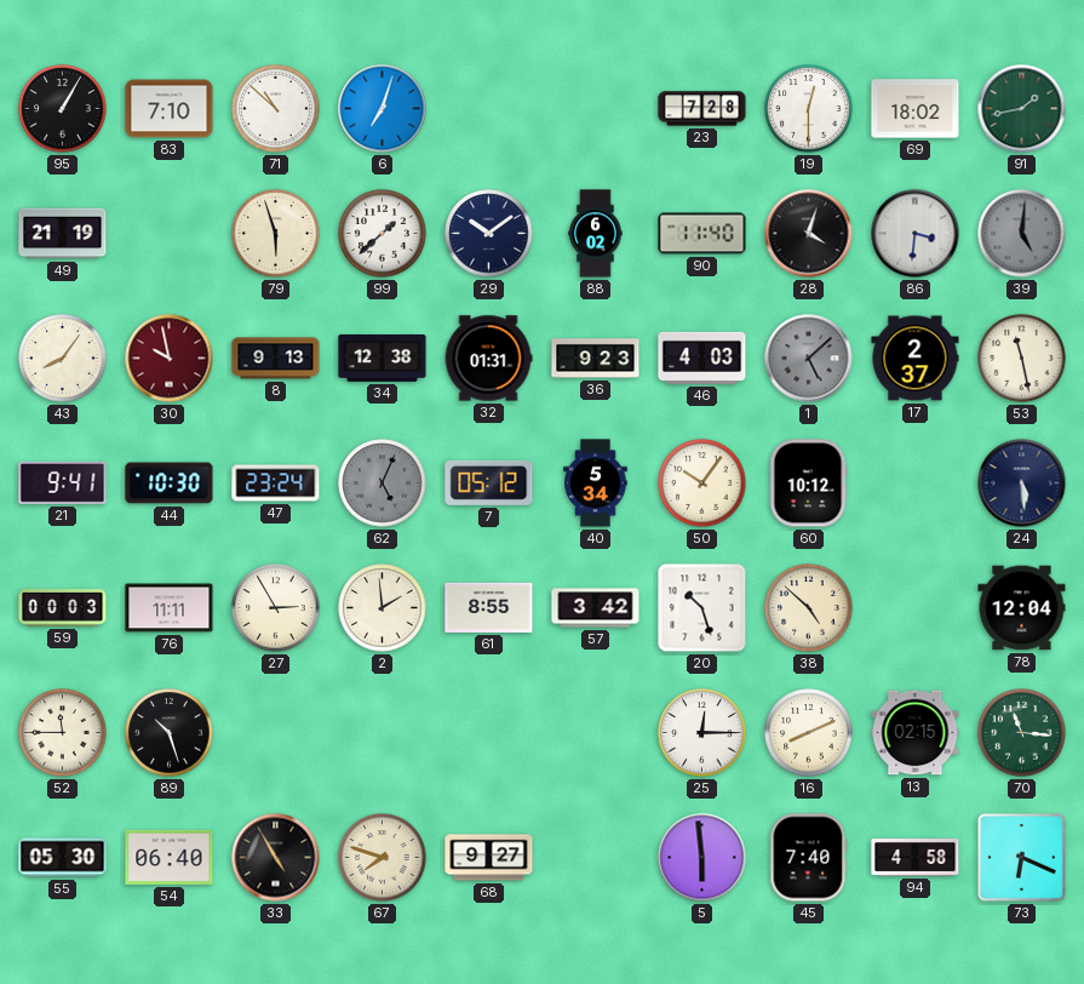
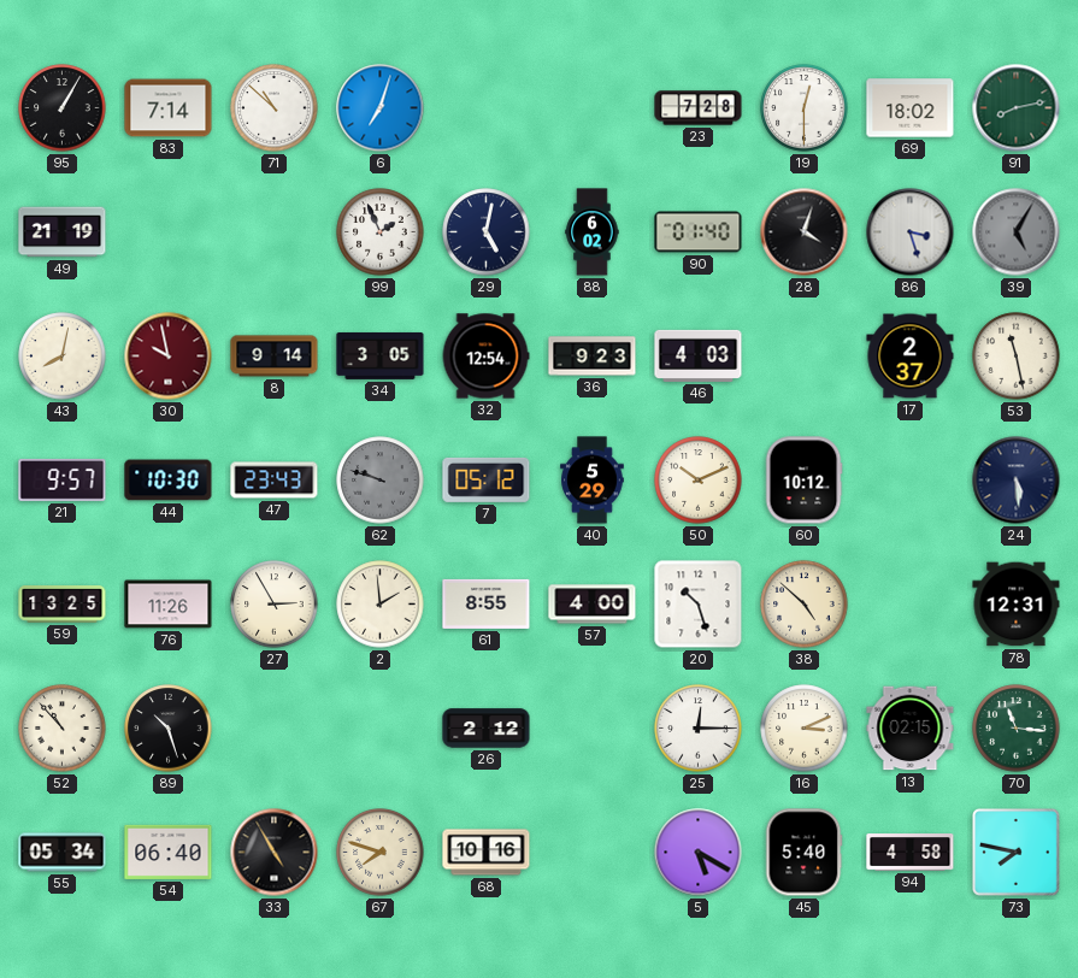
83: 7:10 -> 7:14
91: 1:43 -> 8:13
79: 5:57 -> none
99: 1:38 -> 1:56
29: 10:09 -> 5:02
90: 11:40 -> 01:40
86: 3:31 -> 3:27
39: 5:01 -> 5:05
43: 8:06 -> 8:02
8: 9:13 -> 9:14
34: 12:38 -> 3:05
32: 01:31 -> 12:54
1: 5:08 -> none
21: 9:41 -> 9:57
47: 23:24 -> 23:43
62: 5:04 -> 9:48
40: 5:34 -> 5:29
50: 10:06 -> 10:11
59: 00:03 -> 13:25
76: 11:11 -> 11:26
57: 3:42 -> 4:00
78: 12:04 -> 12:31
52: 11:45 -> 10:53
26: none -> 2:12
16: 8:11 -> 3:11
55: 05:30 -> 05:34
68: 9:27 -> 10:16
5: 5:59 -> 5:20
45: 7:40 -> 5:40
73: 6:19 -> 7:47
